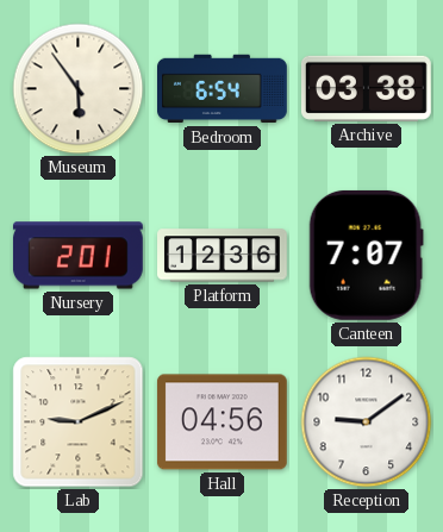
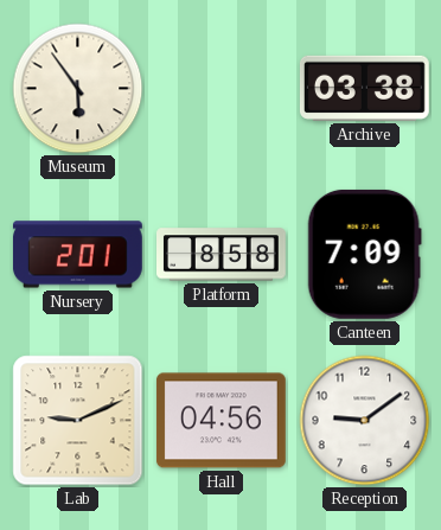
Bedroom: 6:54 -> none
Platform: 12:36 -> 8:58
Canteen: 7:07 -> 7:09
